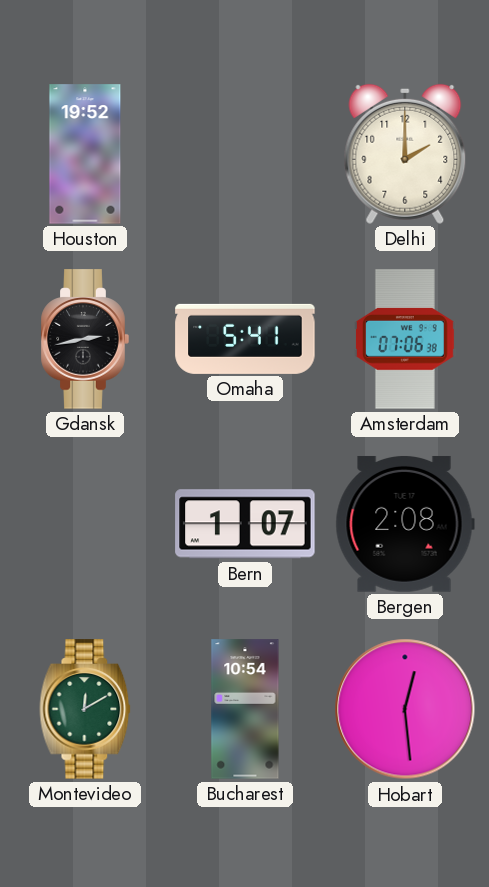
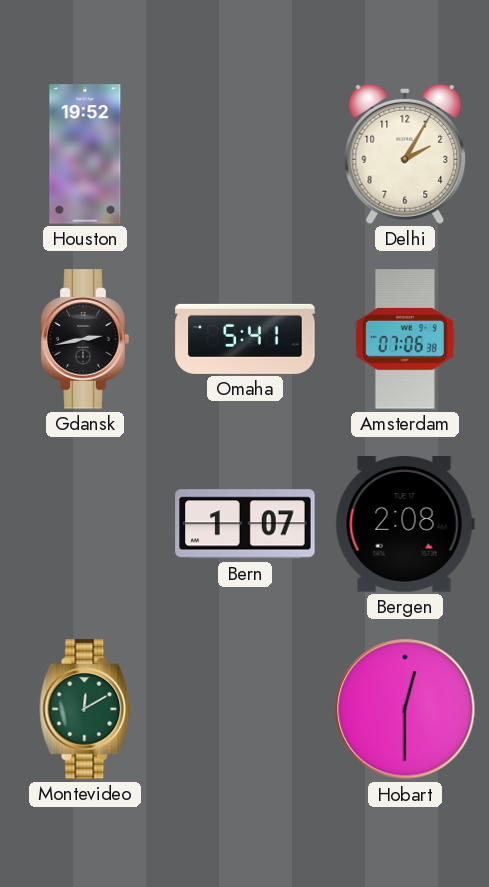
Delhi: 2:00 -> 2:05
Bucharest: 10:54 -> none
Hobart: 12:29 -> 12:30
